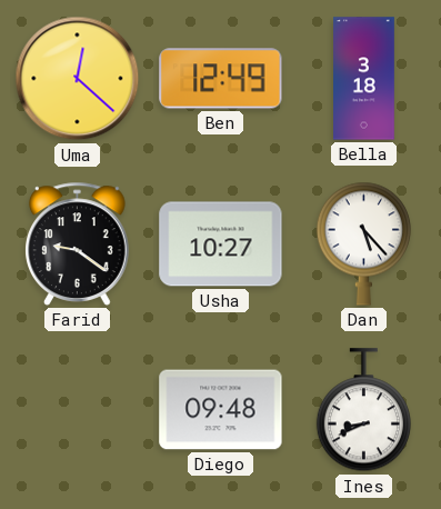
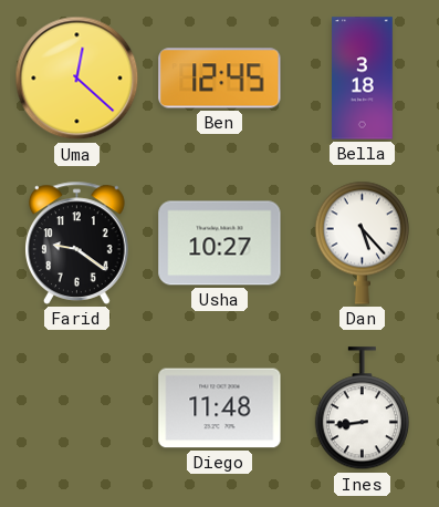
Ben: 12:49 -> 12:45
Diego: 09:48 -> 11:48
Ines: 8:41 -> 8:44
